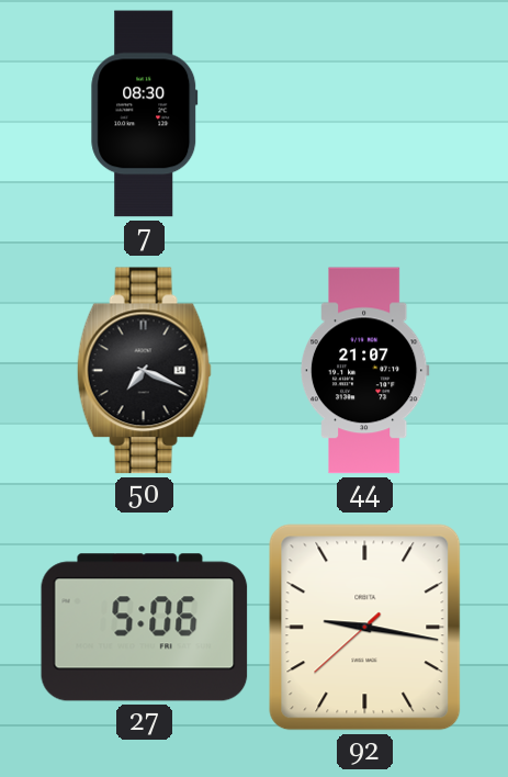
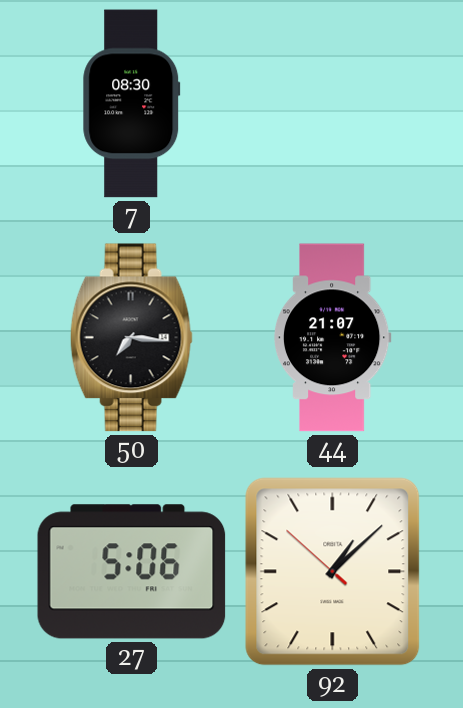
50: 7:19 -> 7:16
92: 9:16 -> 1:07
